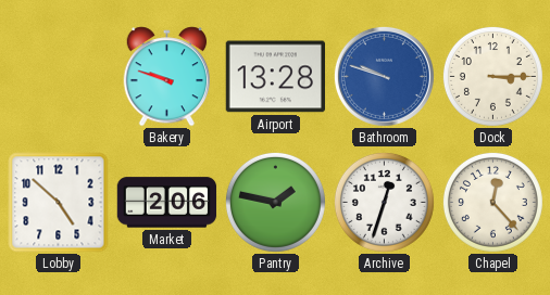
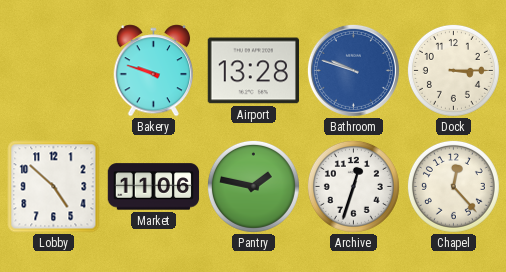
Market: 2:06 -> 11:06
